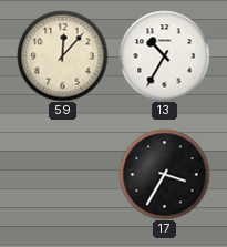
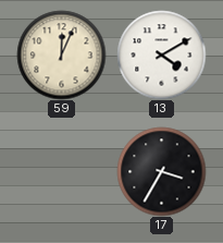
59: 12:07 -> 12:04
13: 10:35 -> 4:10
